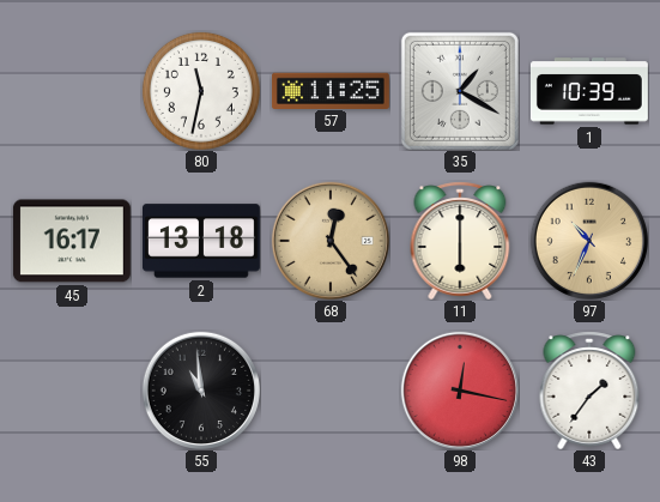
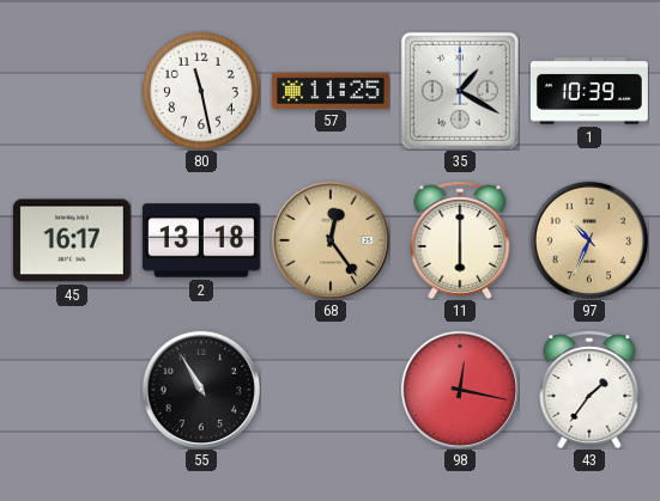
80: 11:32 -> 11:28
55: 10:59 -> 10:55
